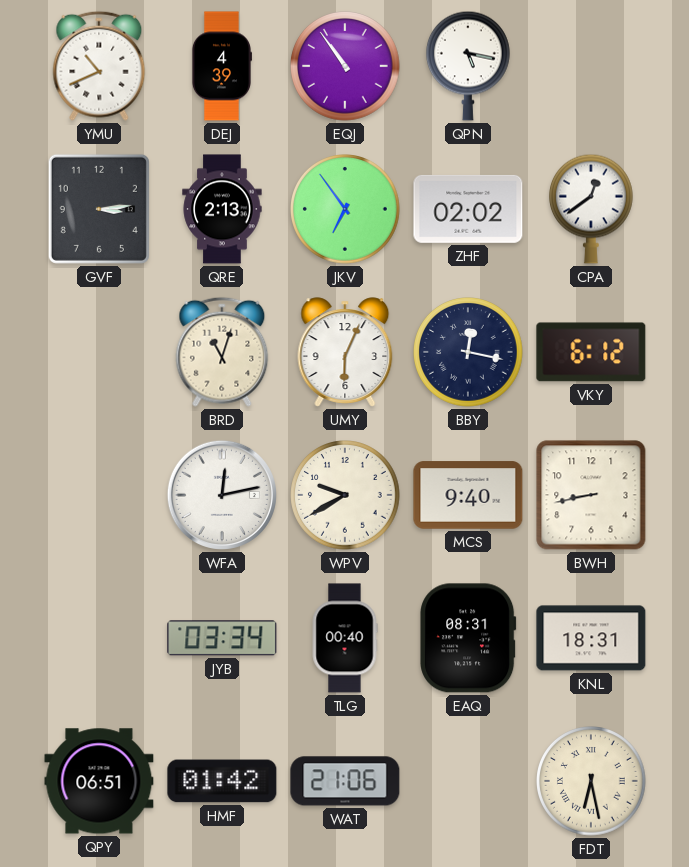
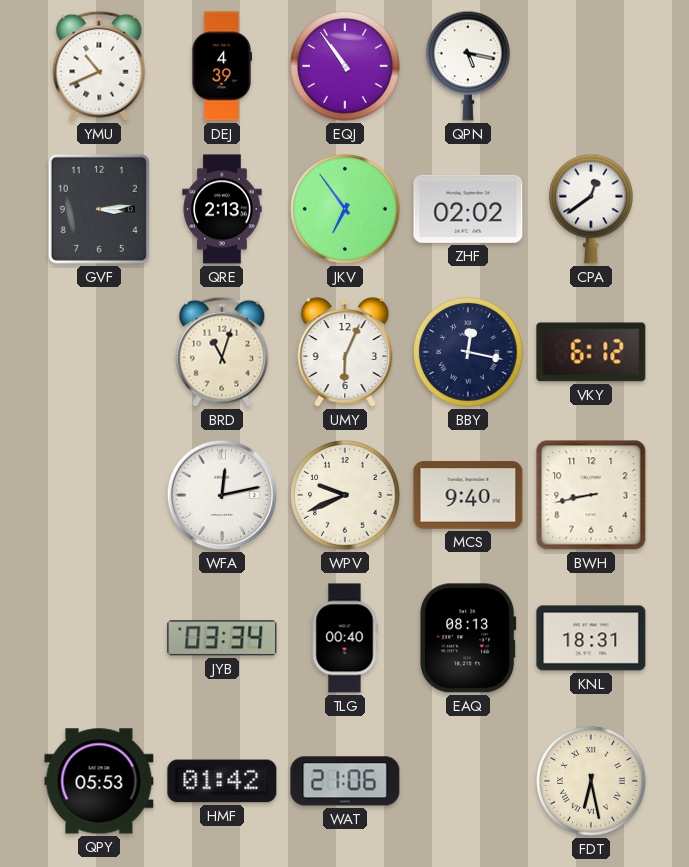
WPV: 9:40 -> 9:41
EAQ: 08:31 -> 08:13
QPY: 06:51 -> 05:53
